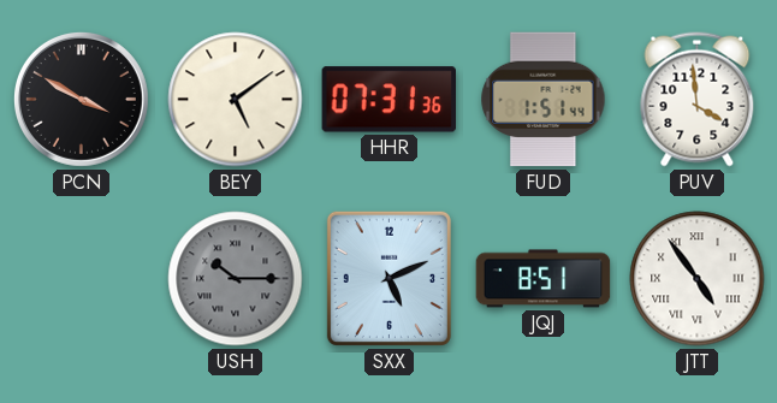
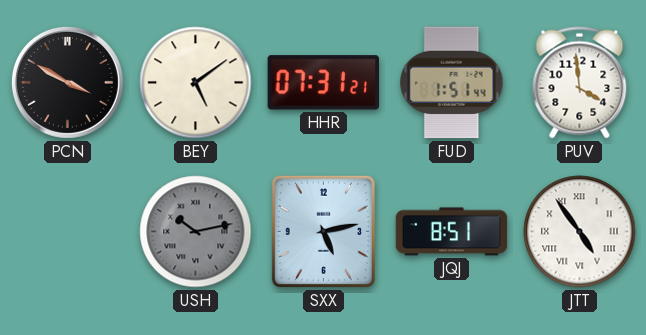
HHR: 07:31:36 -> 07:31:21
USH: 10:15 -> 10:13
SXX: 5:11 -> 5:13
